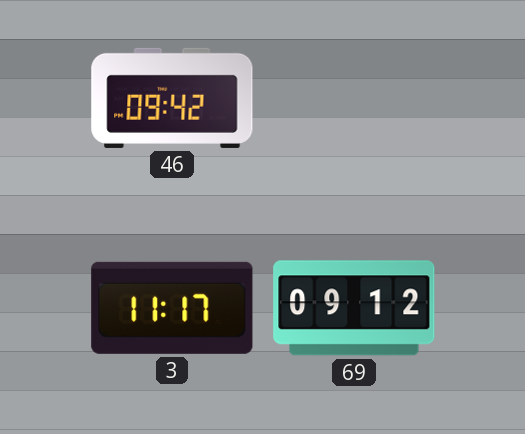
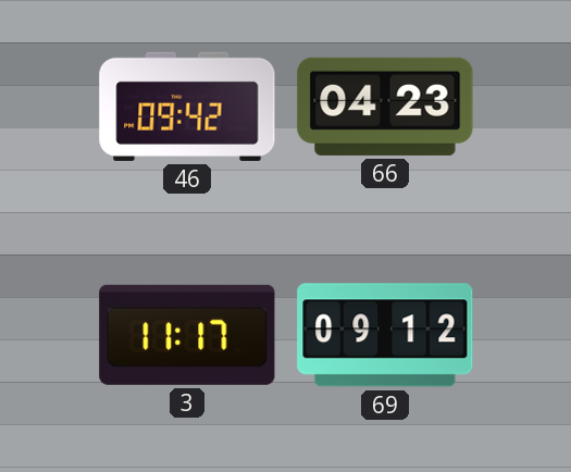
66: none -> 04:23
